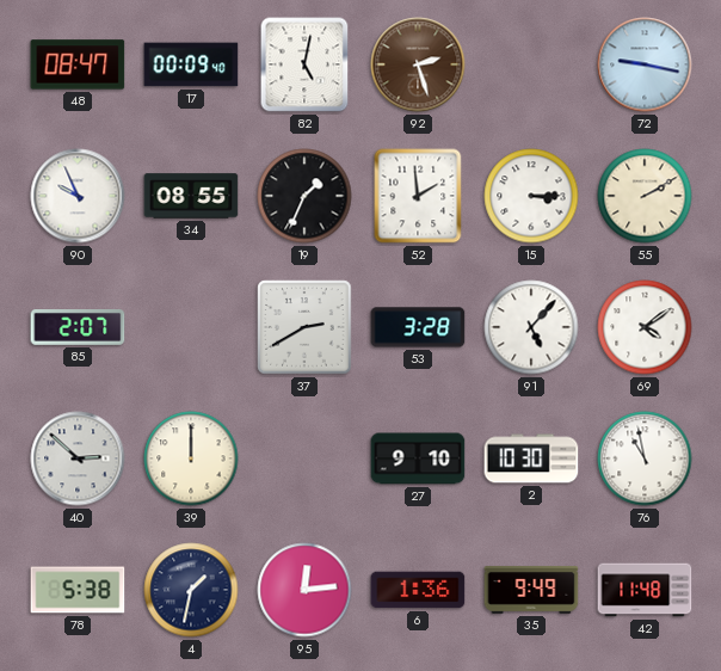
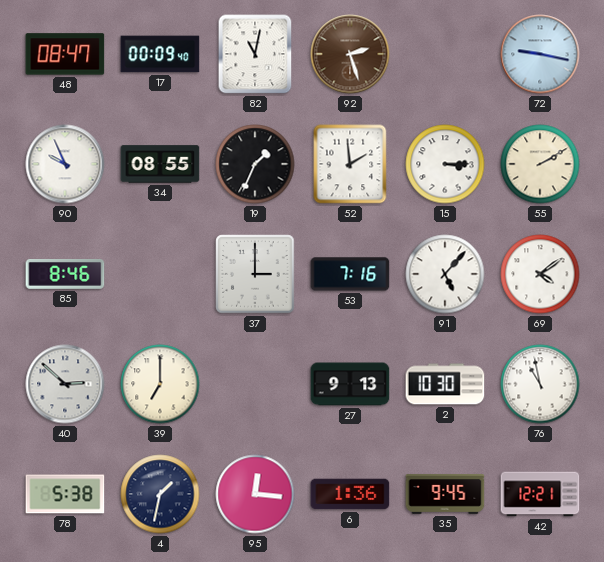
82: 5:02 -> 11:02
85: 2:07 -> 8:46
37: 2:40 -> 3:00
53: 3:28 -> 7:16
39: 12:00 -> 7:00
27: 9:10 -> 9:13
95: 12:14 -> 12:16
35: 9:49 -> 9:45
42: 11:48 -> 12:21
